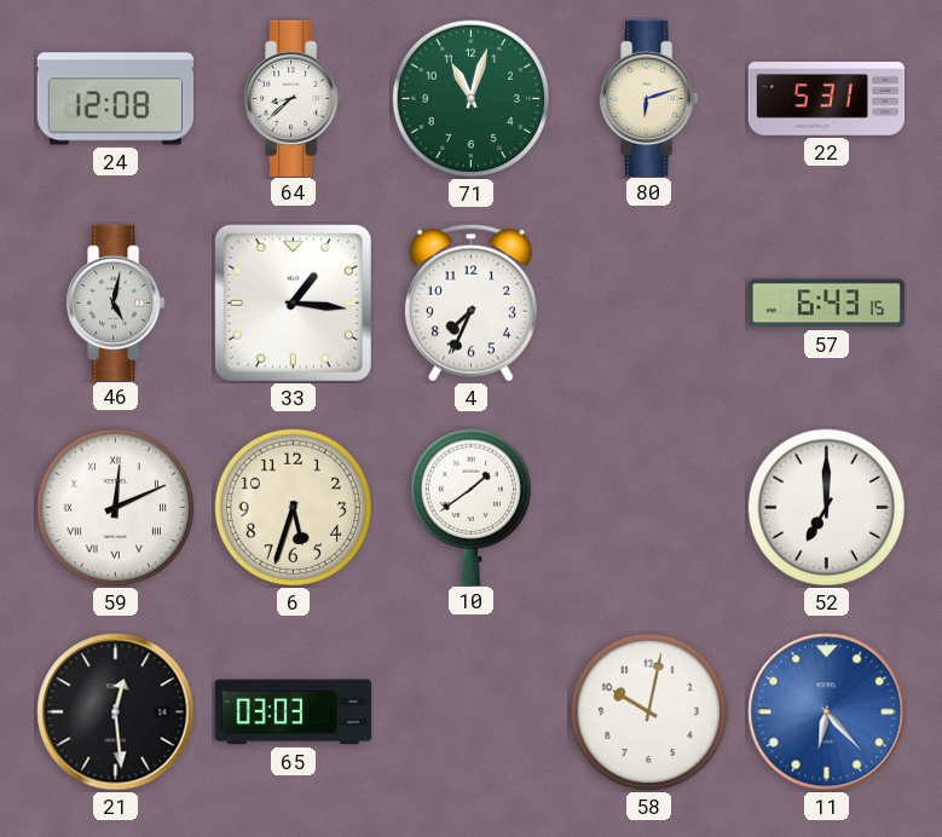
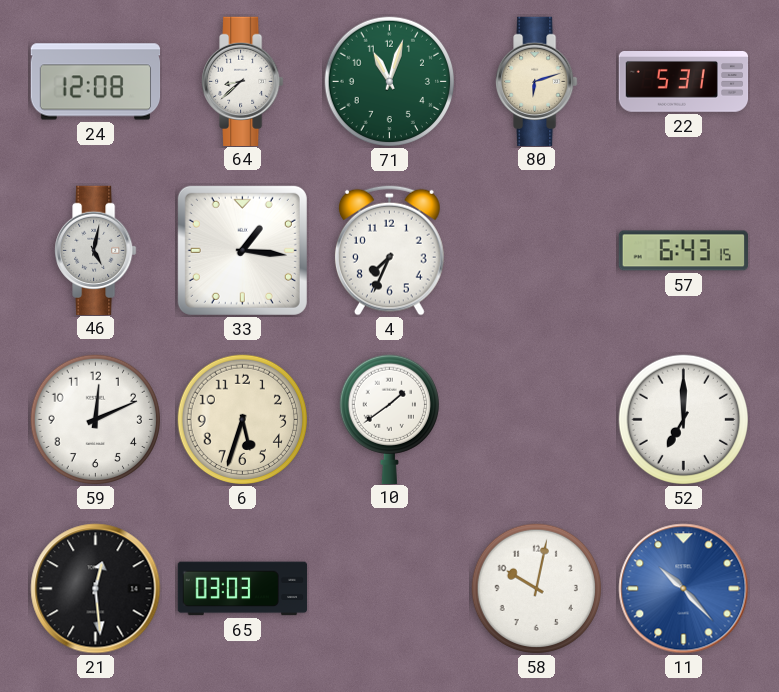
59 numerals: Roman -> Arabic
11: 6:23 -> 10:23
